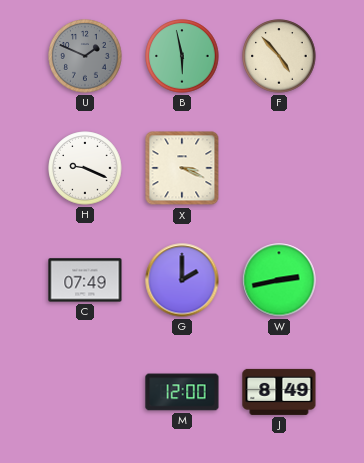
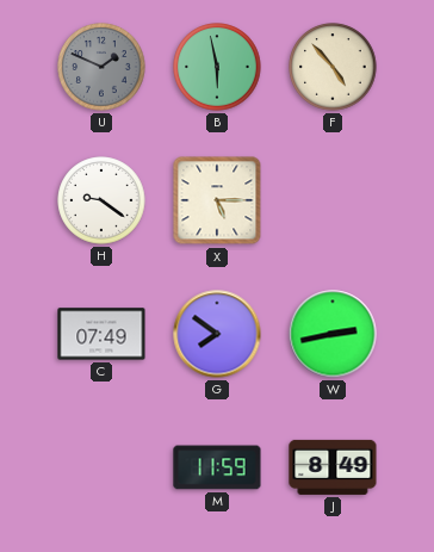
H: 9:19 -> 9:21
X: 3:19 -> 5:15
G: 2:00 -> 7:51
M: 12:00 -> 11:59
